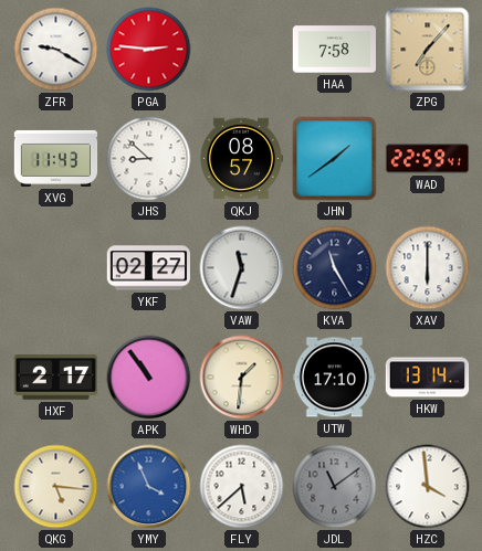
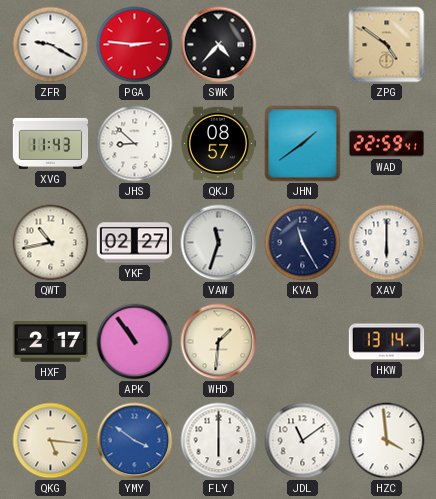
SWK: none -> 4:37
HAA: 7:58 -> none
ZPG: 7:07 -> 4:51
QWT: none -> 10:43
UTW: 17:10 -> none
YMY: 3:56 -> 3:51
FLY: 5:38 -> 6:00
JDL dial: grey -> white
